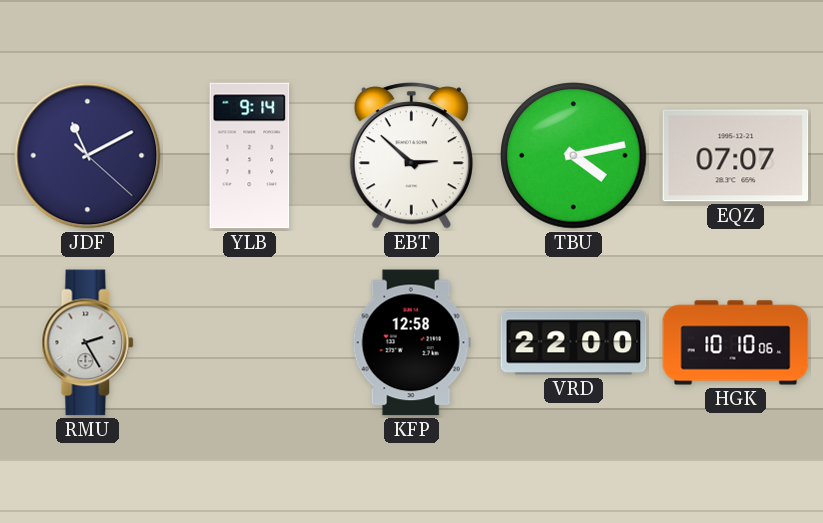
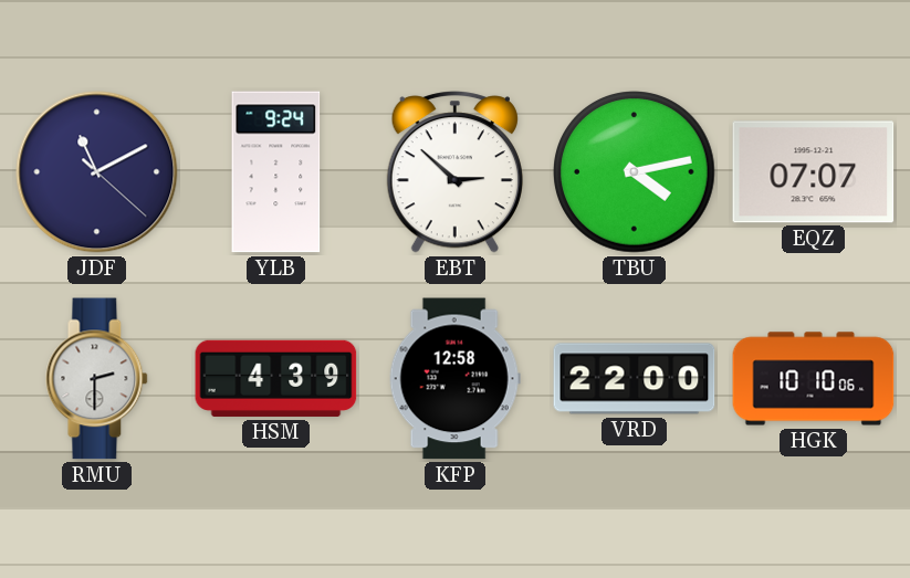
YLB: 9:14 -> 9:24
RMU: 2:25 -> 2:30
HSM: none -> 4:39
